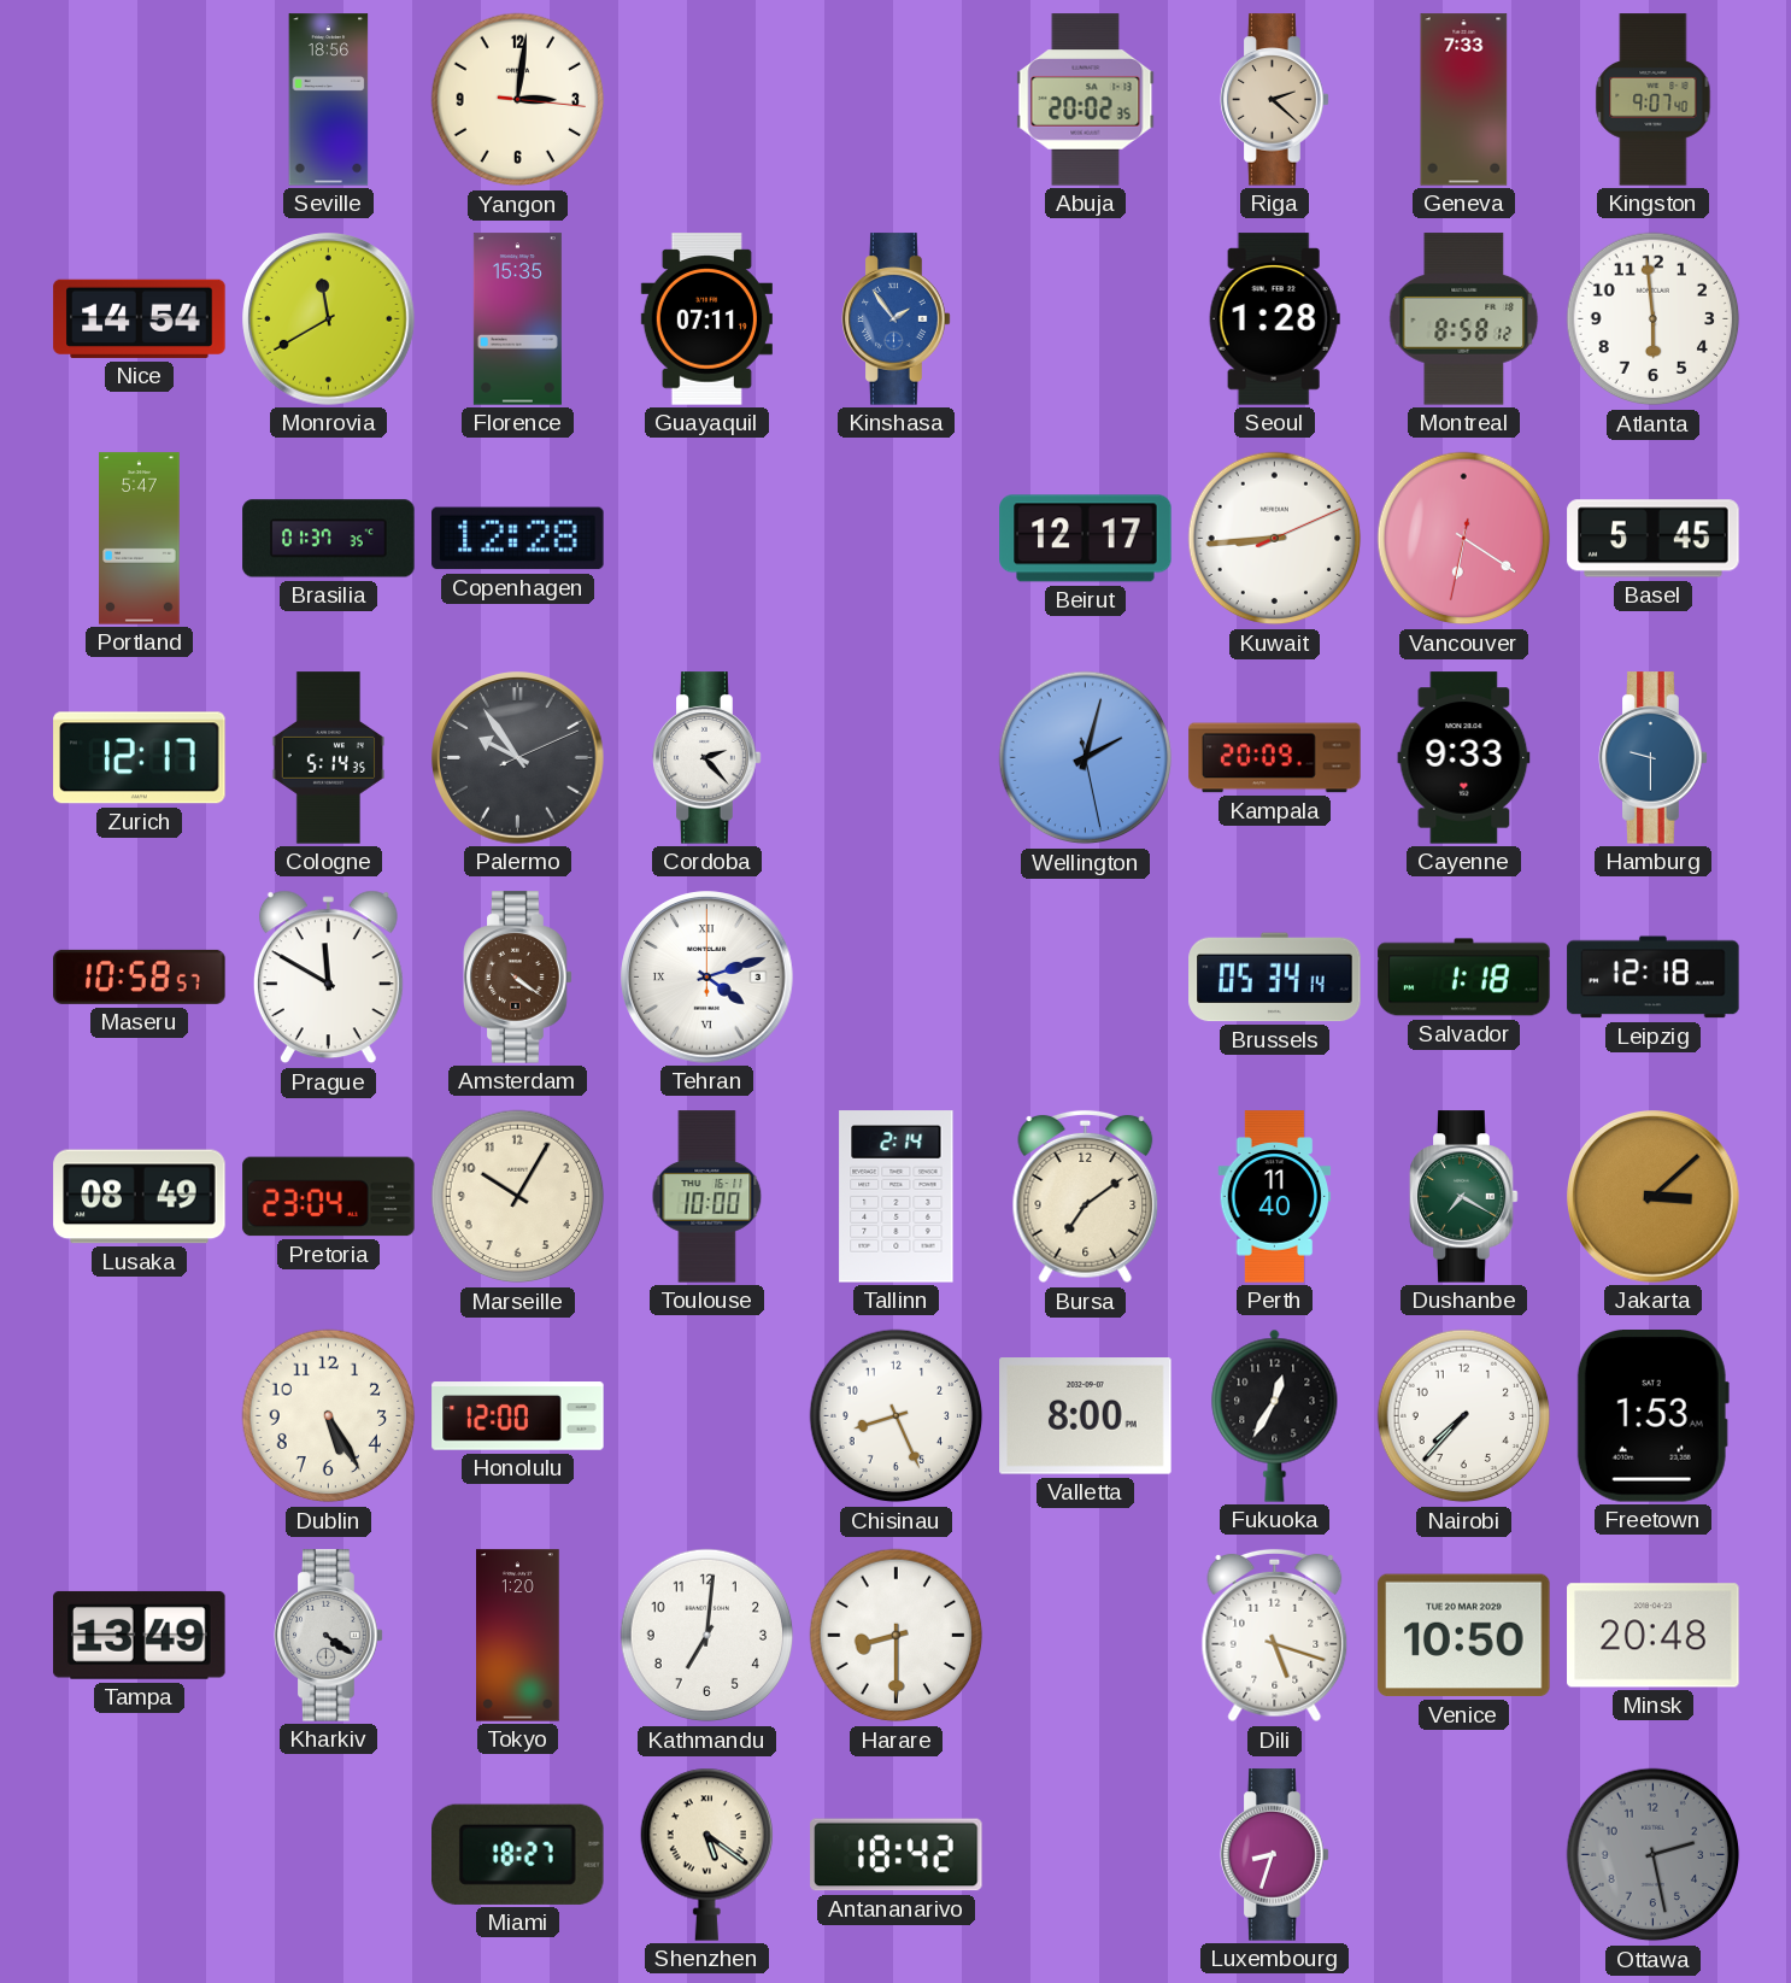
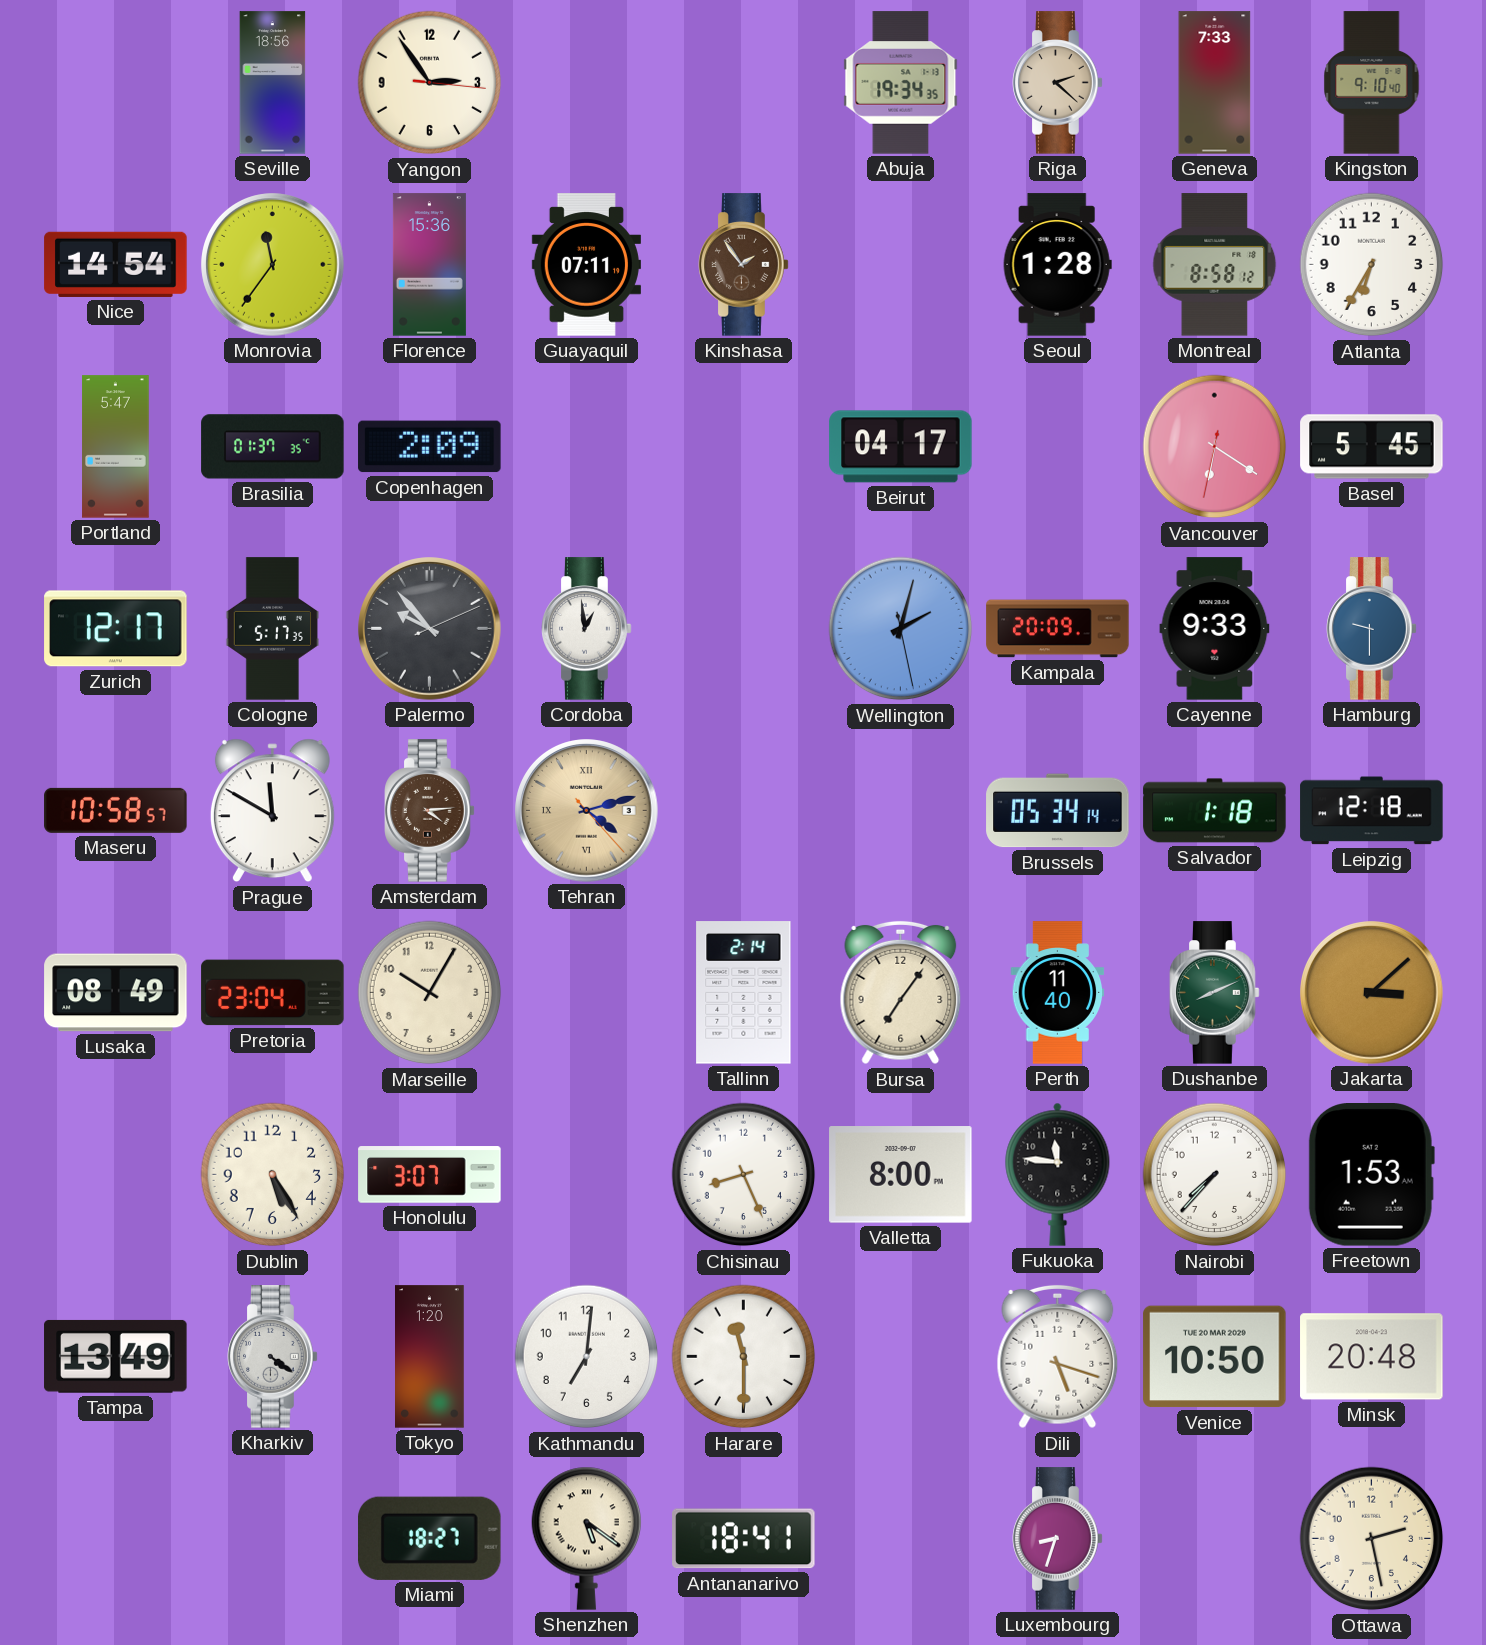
Yangon: 3:01 -> 2:54
Abuja: 20:02 -> 19:34
Kingston: 9:07 -> 9:10
Monrovia: 11:40 -> 11:36
Florence: 15:35 -> 15:36
Kinshasa dial: blue -> brown
Atlanta: 5:59 -> 6:35
Copenhagen: 12:28 -> 2:09
Beirut: 12:17 -> 04:17
Kuwait: 8:44 -> none
Cologne: 5:14 -> 5:17
Palermo: 9:54 -> 9:53
Cordoba: 2:23 -> 12:59
Amsterdam: 4:21 -> 4:14
Tehran: 4:12:00 -> 4:12:23
Tehran dial: white -> champagne
Toulouse: 10:00 -> none
Bursa: 7:09 -> 7:06
Dushanbe: 7:20 -> 8:11
Honolulu: 12:00 -> 3:07
Fukuoka: 12:35 -> 11:46
Harare: 8:30 -> 11:30
Antananarivo: 18:42 -> 18:41
Ottawa dial: grey -> cream
